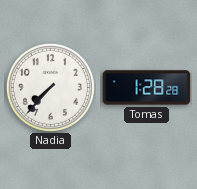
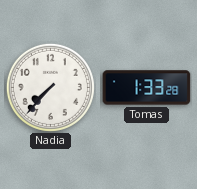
Tomas: 1:28 -> 1:33
